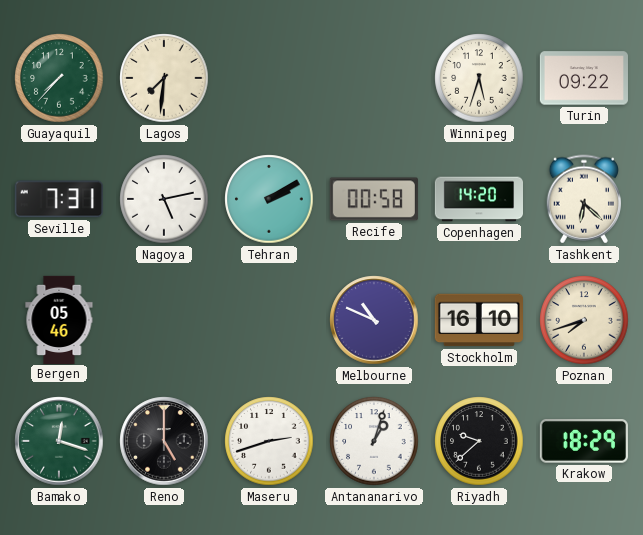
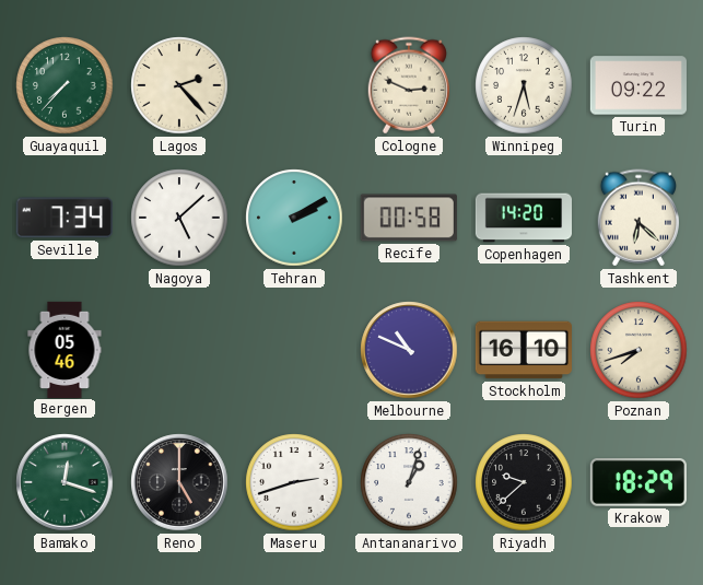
Lagos: 7:31 -> 2:23
Cologne: none -> 2:49
Seville: 7:31 -> 7:34
Nagoya: 5:13 -> 5:08
